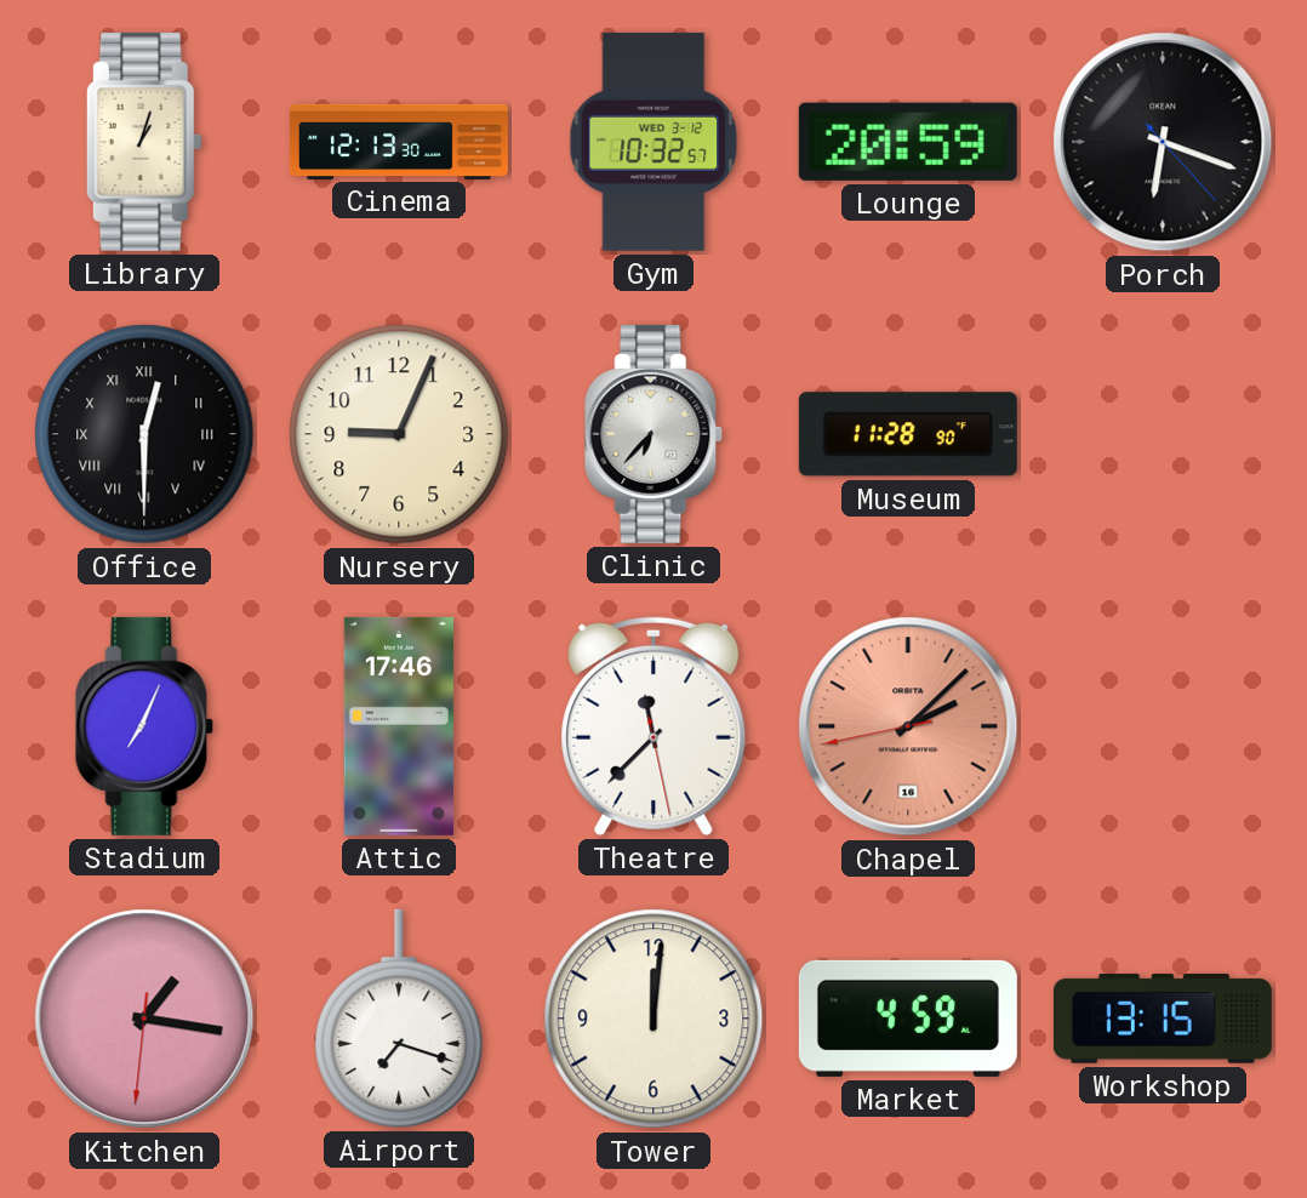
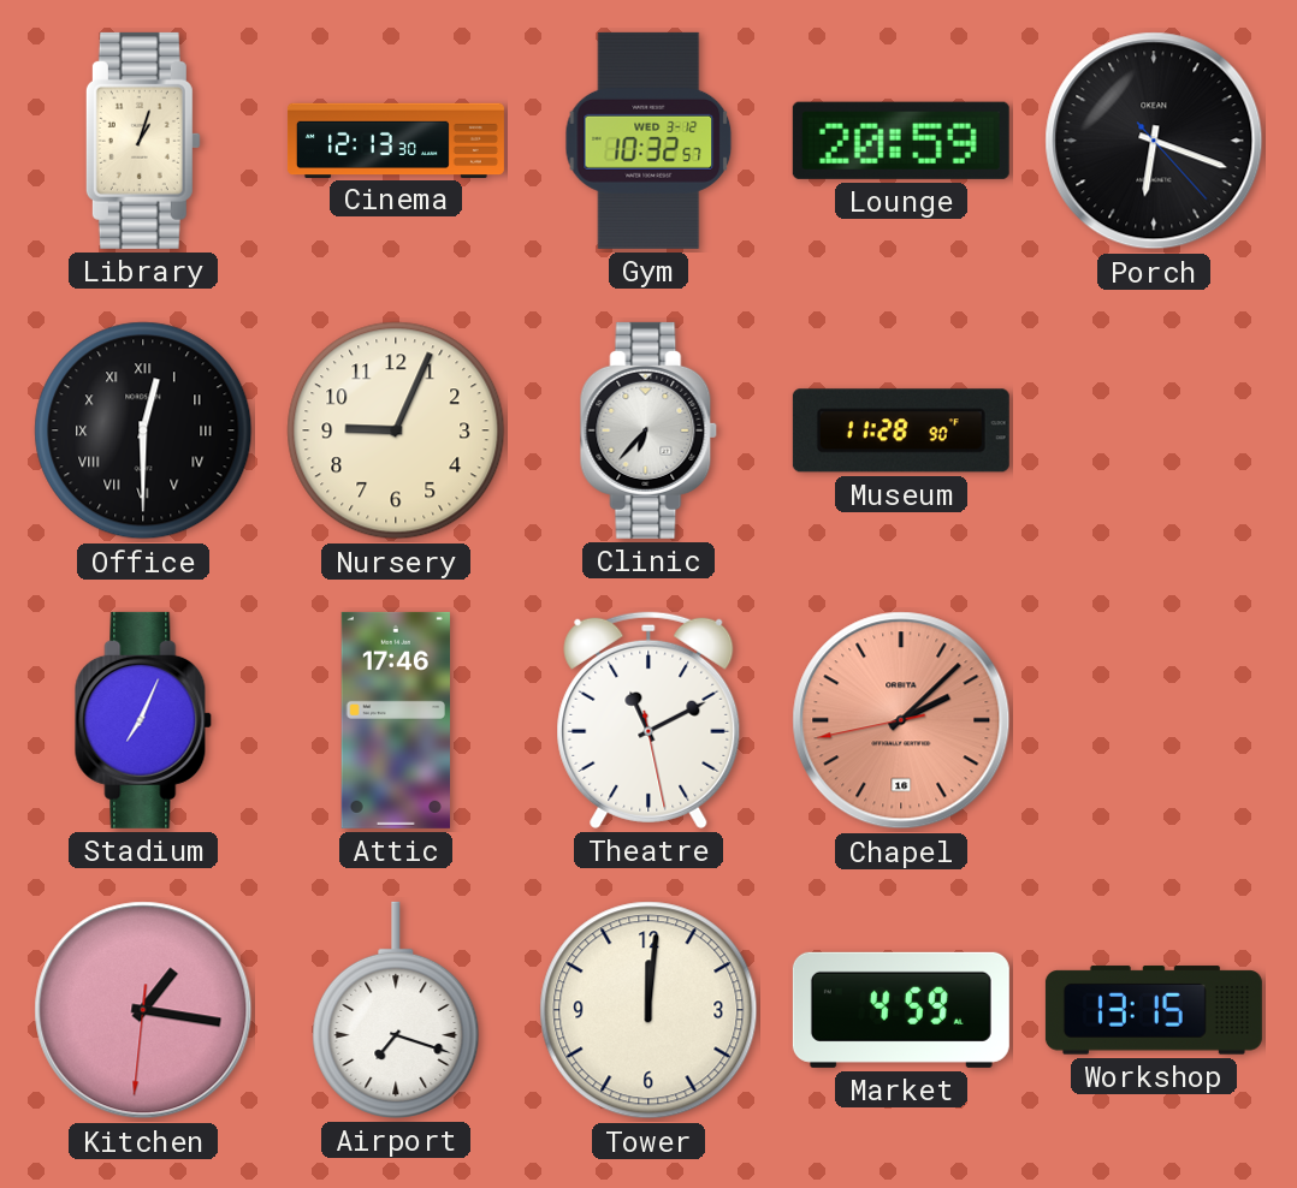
Theatre: 11:37 -> 11:10
